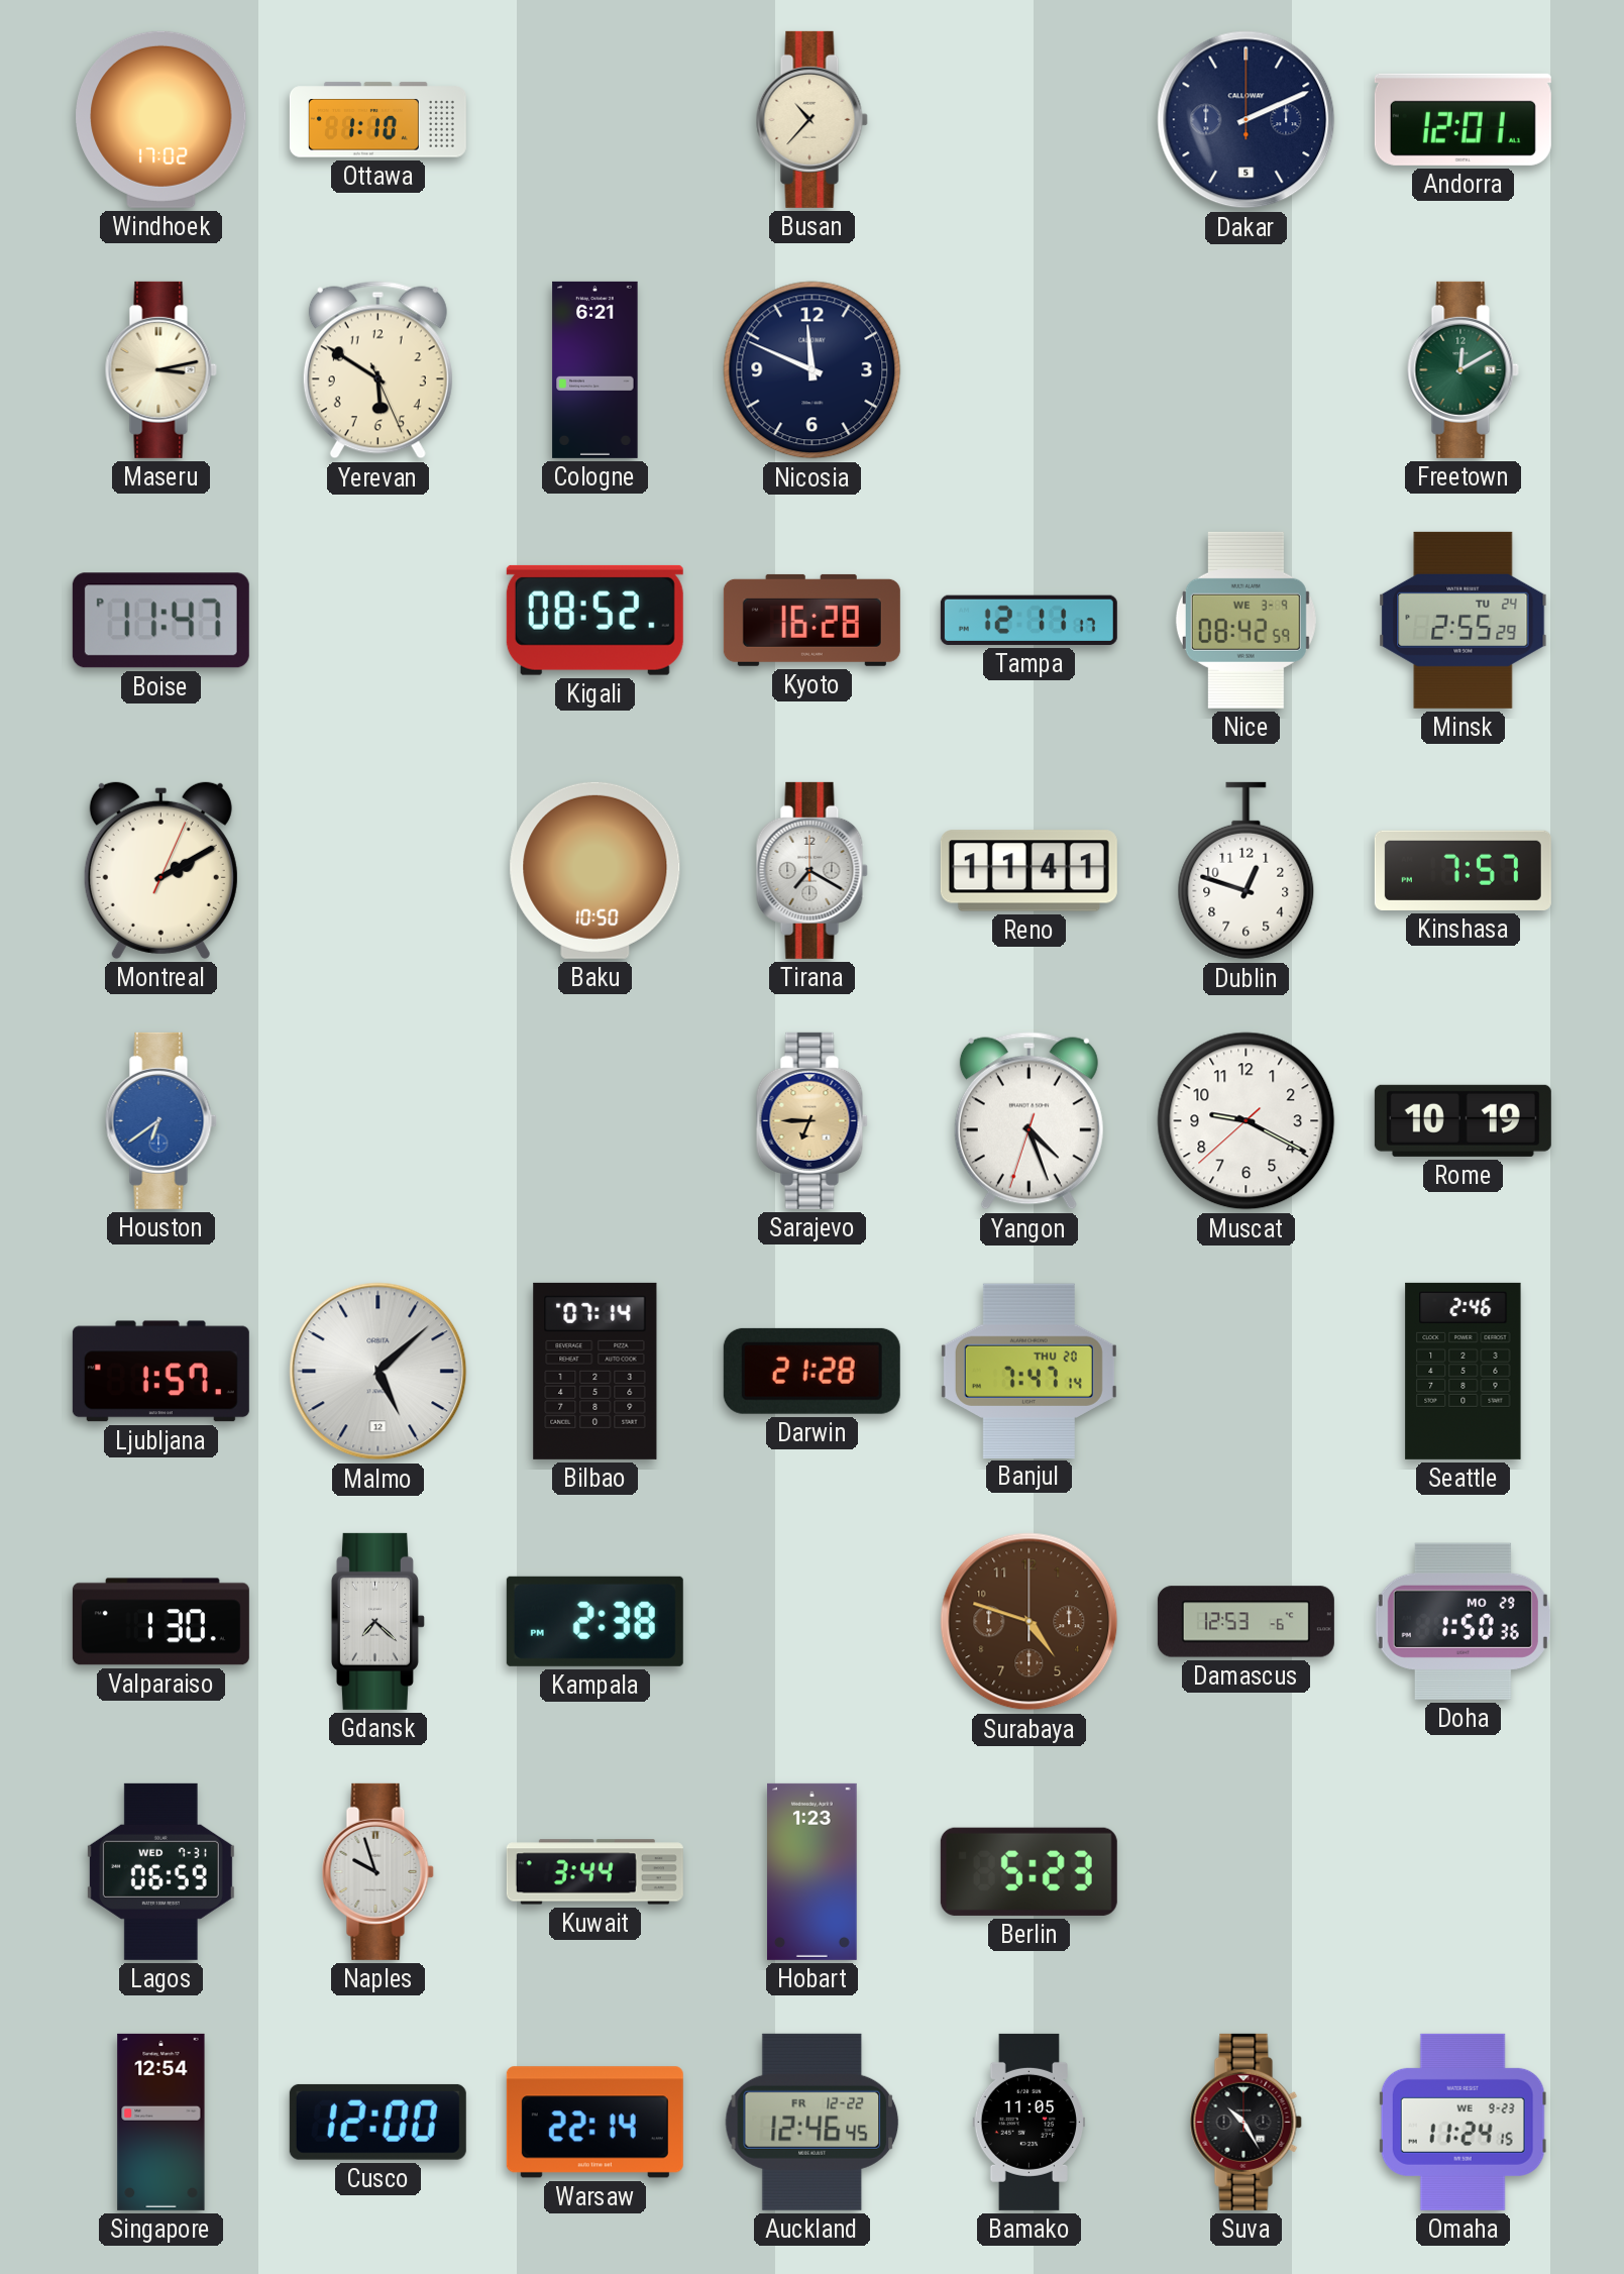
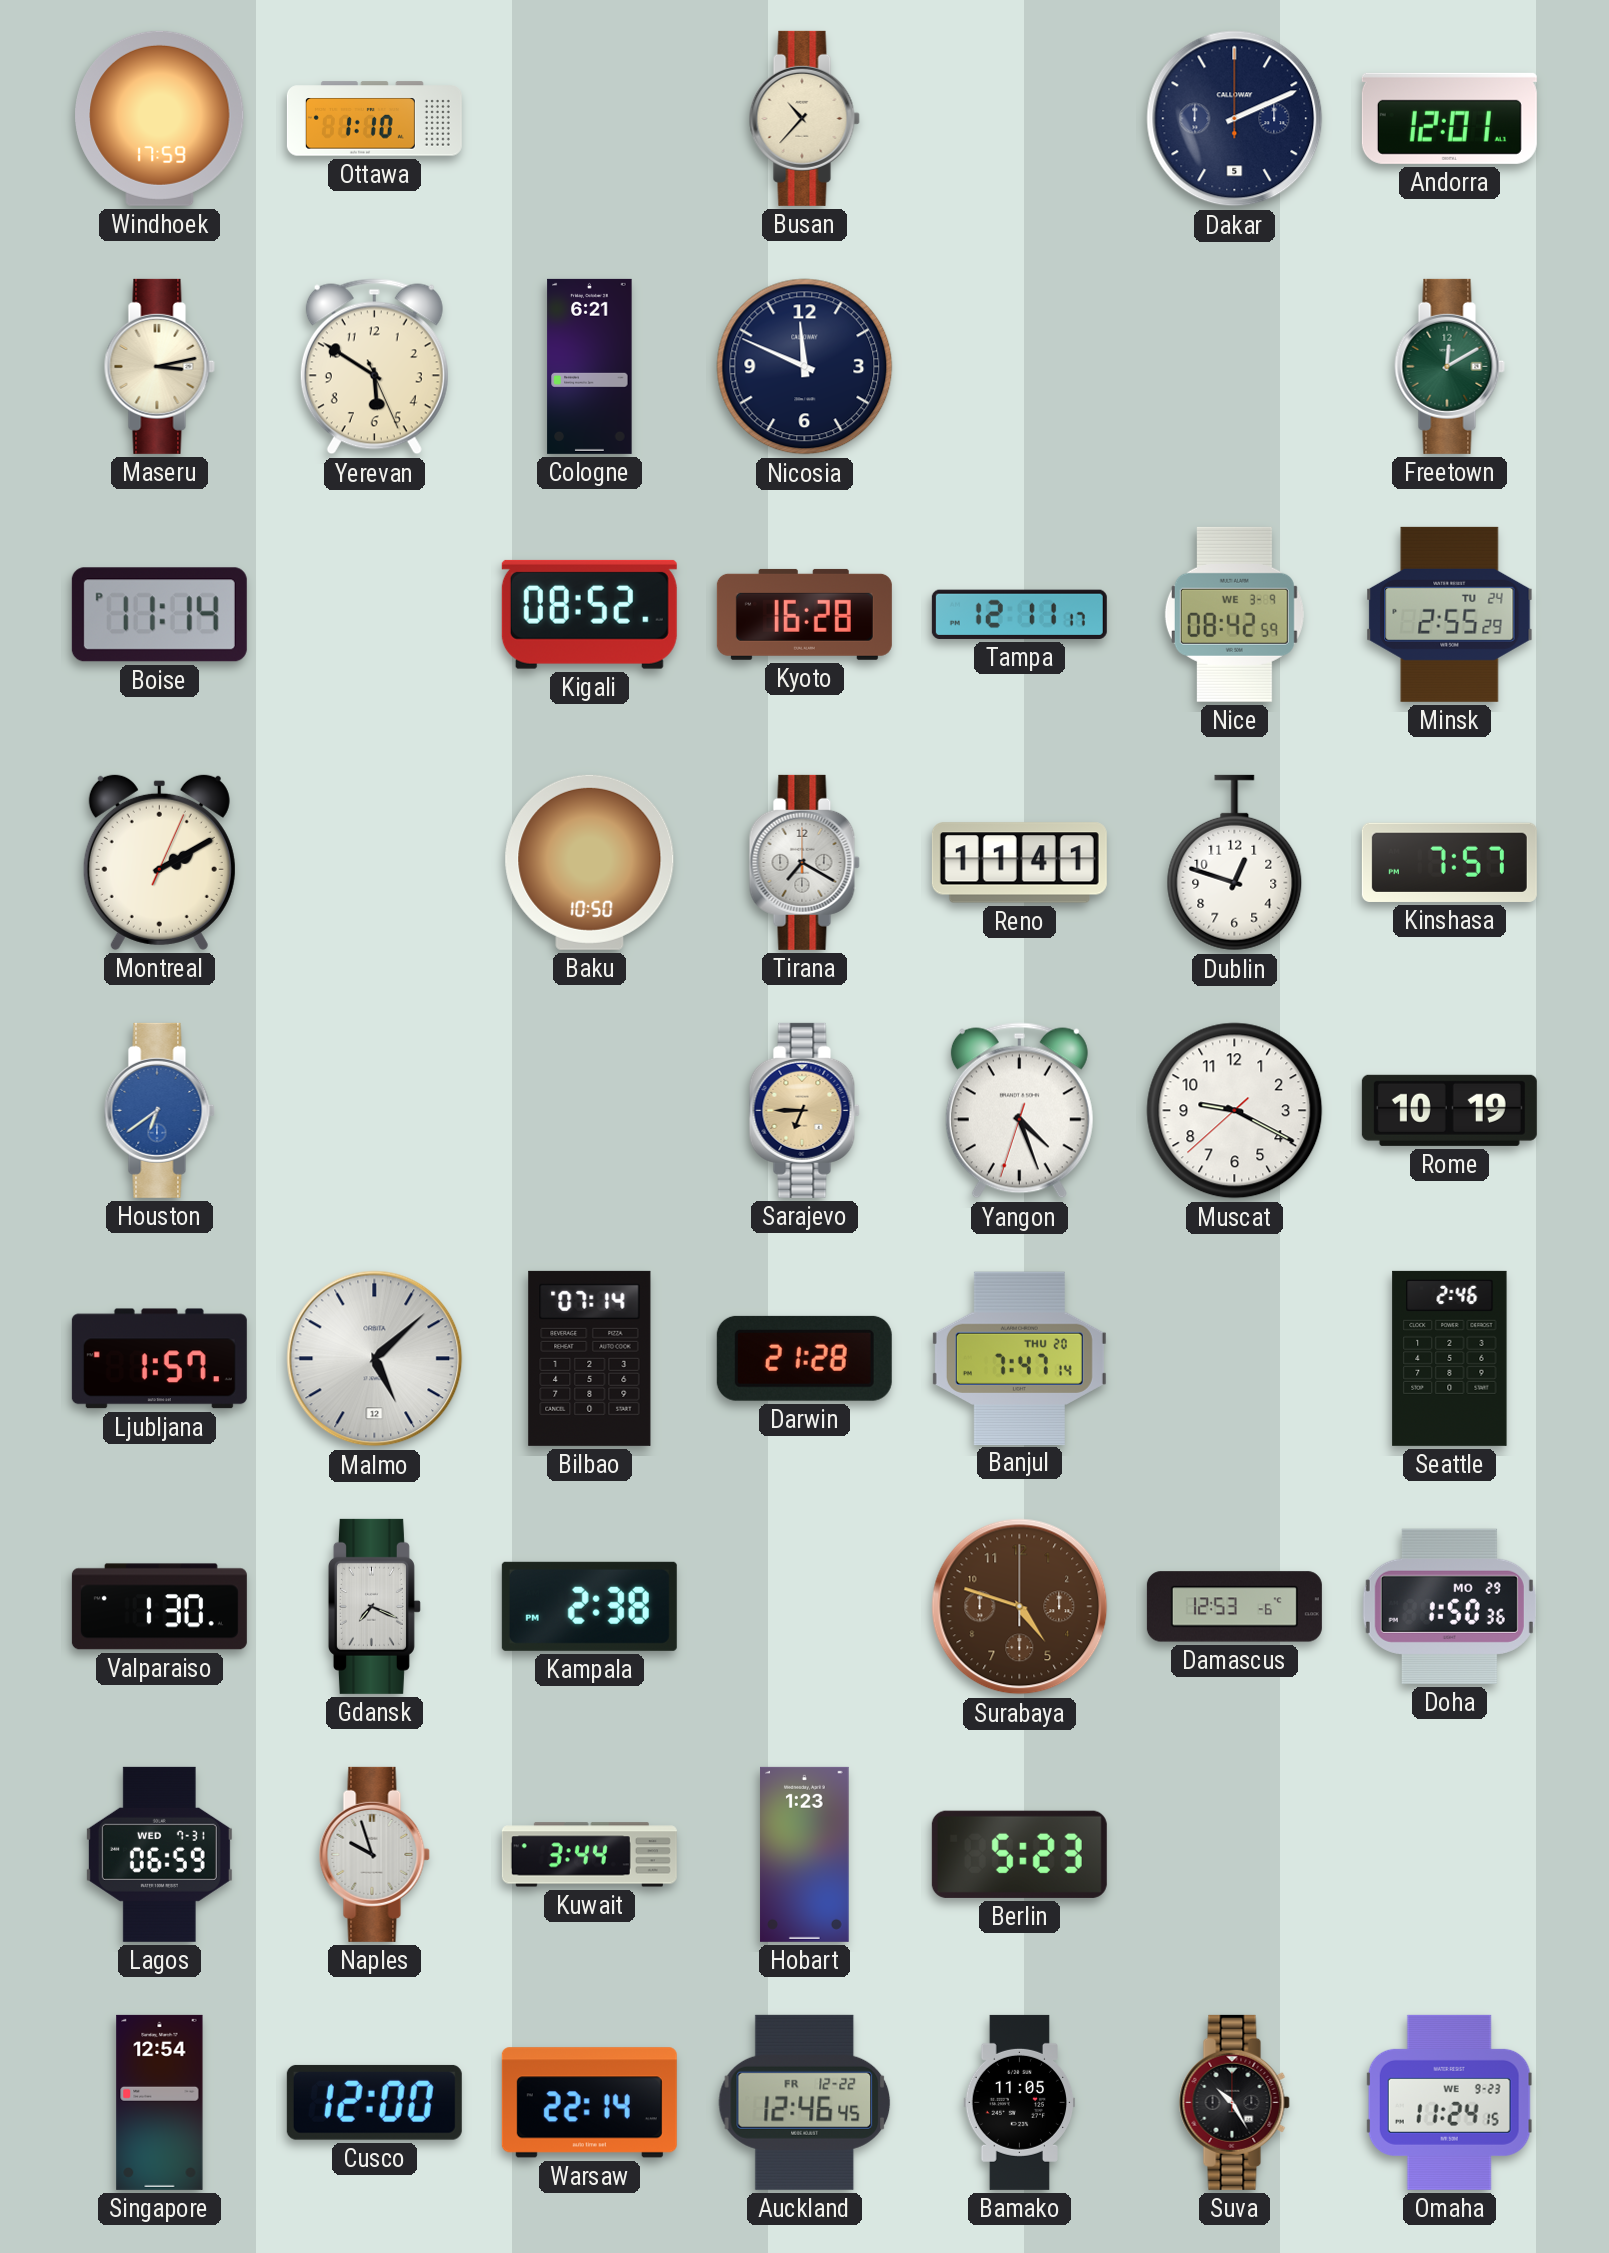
Windhoek: 17:02 -> 17:59
Boise: 11:47 -> 11:14
Gdansk: 7:22 -> 7:19
